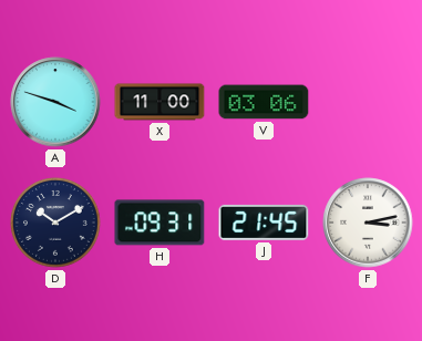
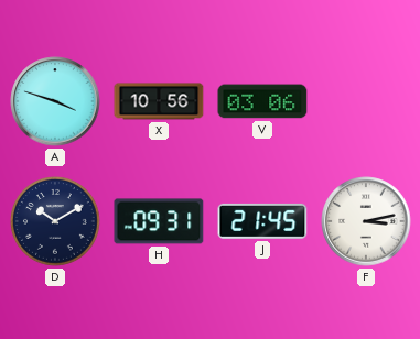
X: 11:00 -> 10:56
